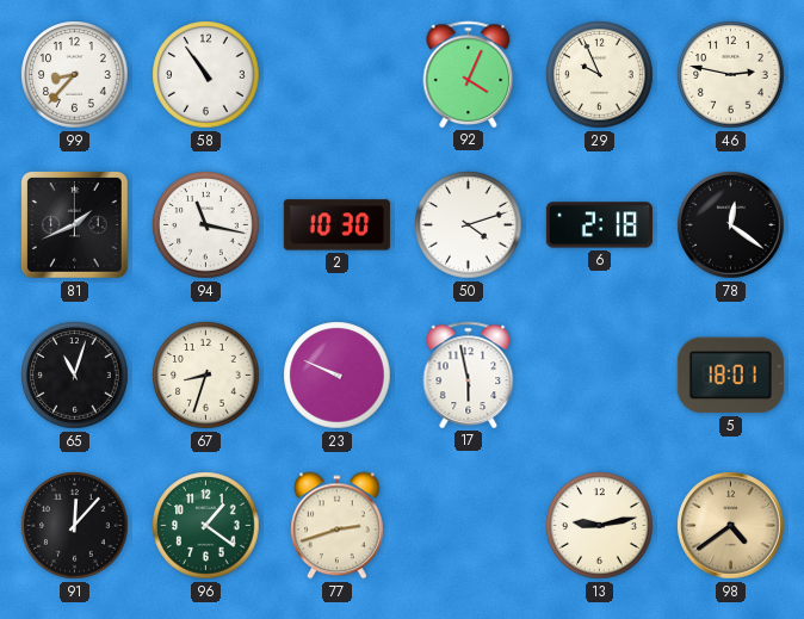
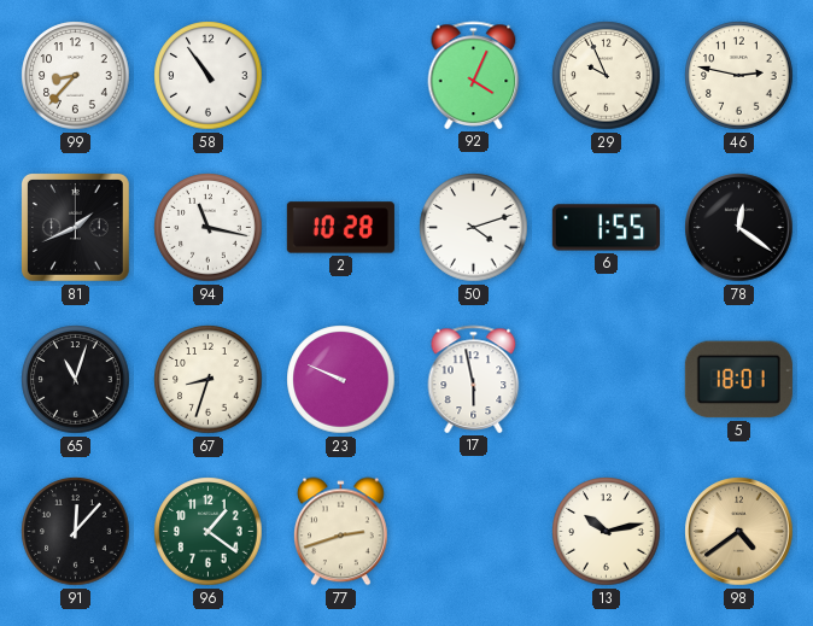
2: 10:30 -> 10:28
6: 2:18 -> 1:55
13: 9:13 -> 10:13
